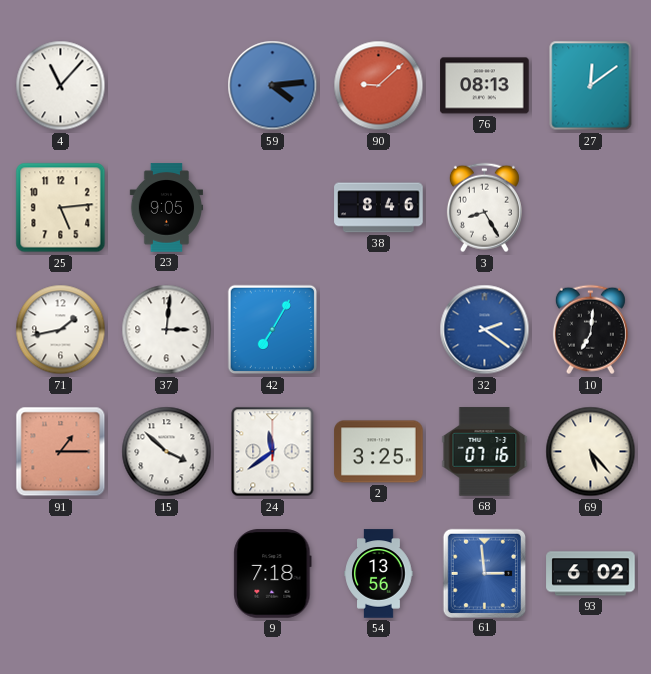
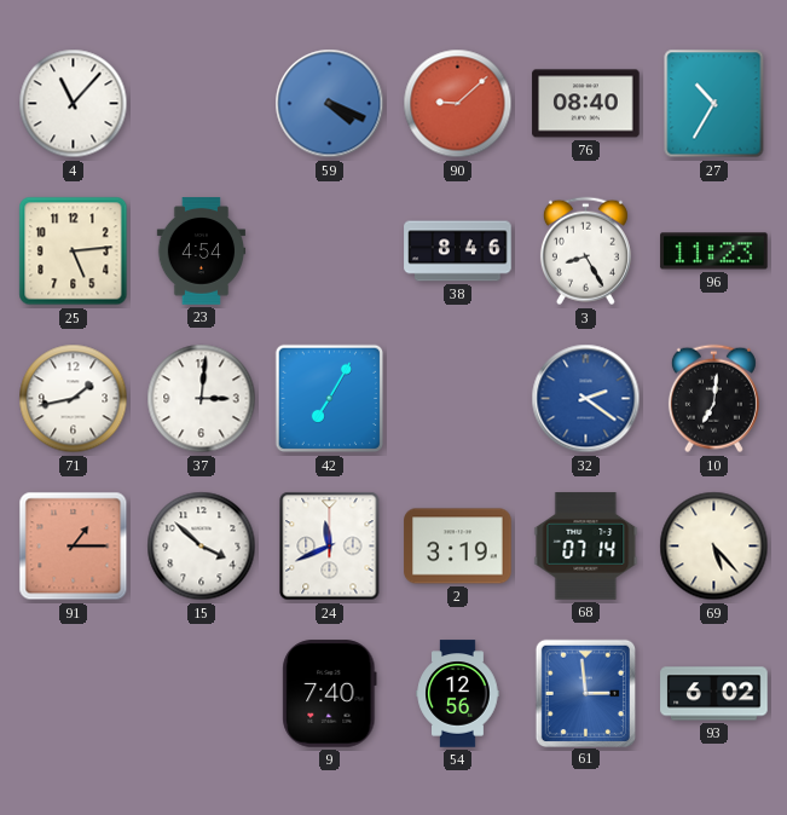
59: 4:14 -> 4:19
76: 08:13 -> 08:40
27: 12:09 -> 10:35
23: 9:05 -> 4:54
96: none -> 11:23
24: 11:39 -> 11:41
2: 3:25 -> 3:19
68: 07:16 -> 07:14
9: 7:18 -> 7:40
54: 13:56 -> 12:56
